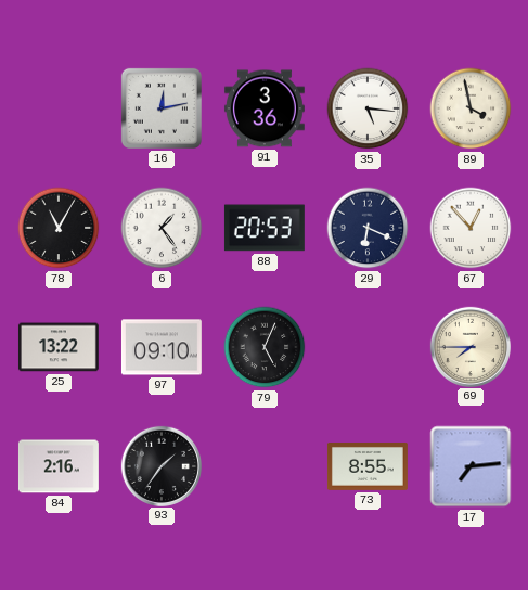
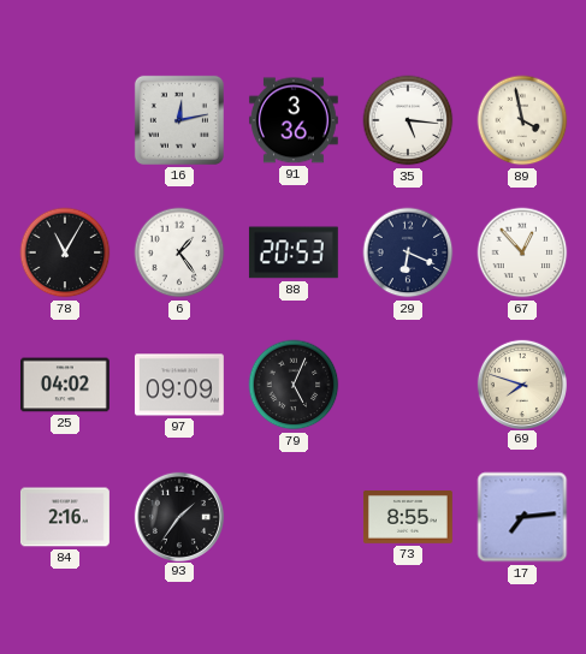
25: 13:22 -> 04:02
97: 09:10 -> 09:09
69: 7:45 -> 7:48
